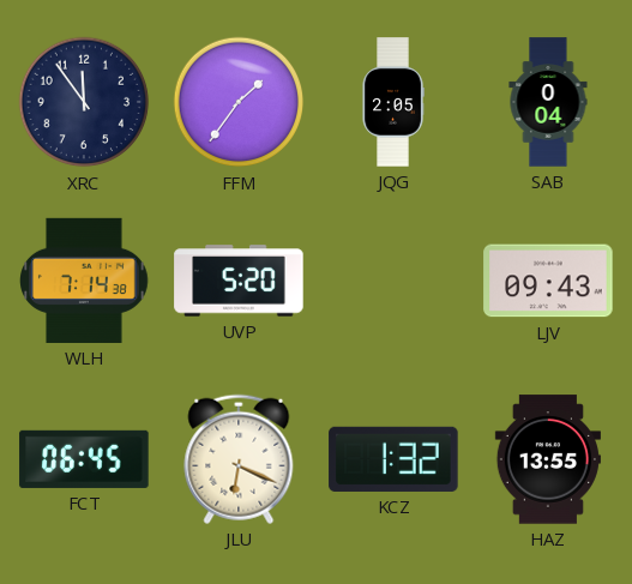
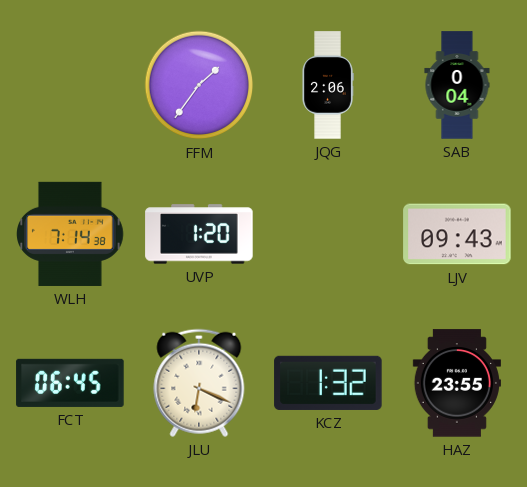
XRC: 11:54 -> none
JQG: 2:05 -> 2:06
UVP: 5:20 -> 1:20
HAZ: 13:55 -> 23:55
